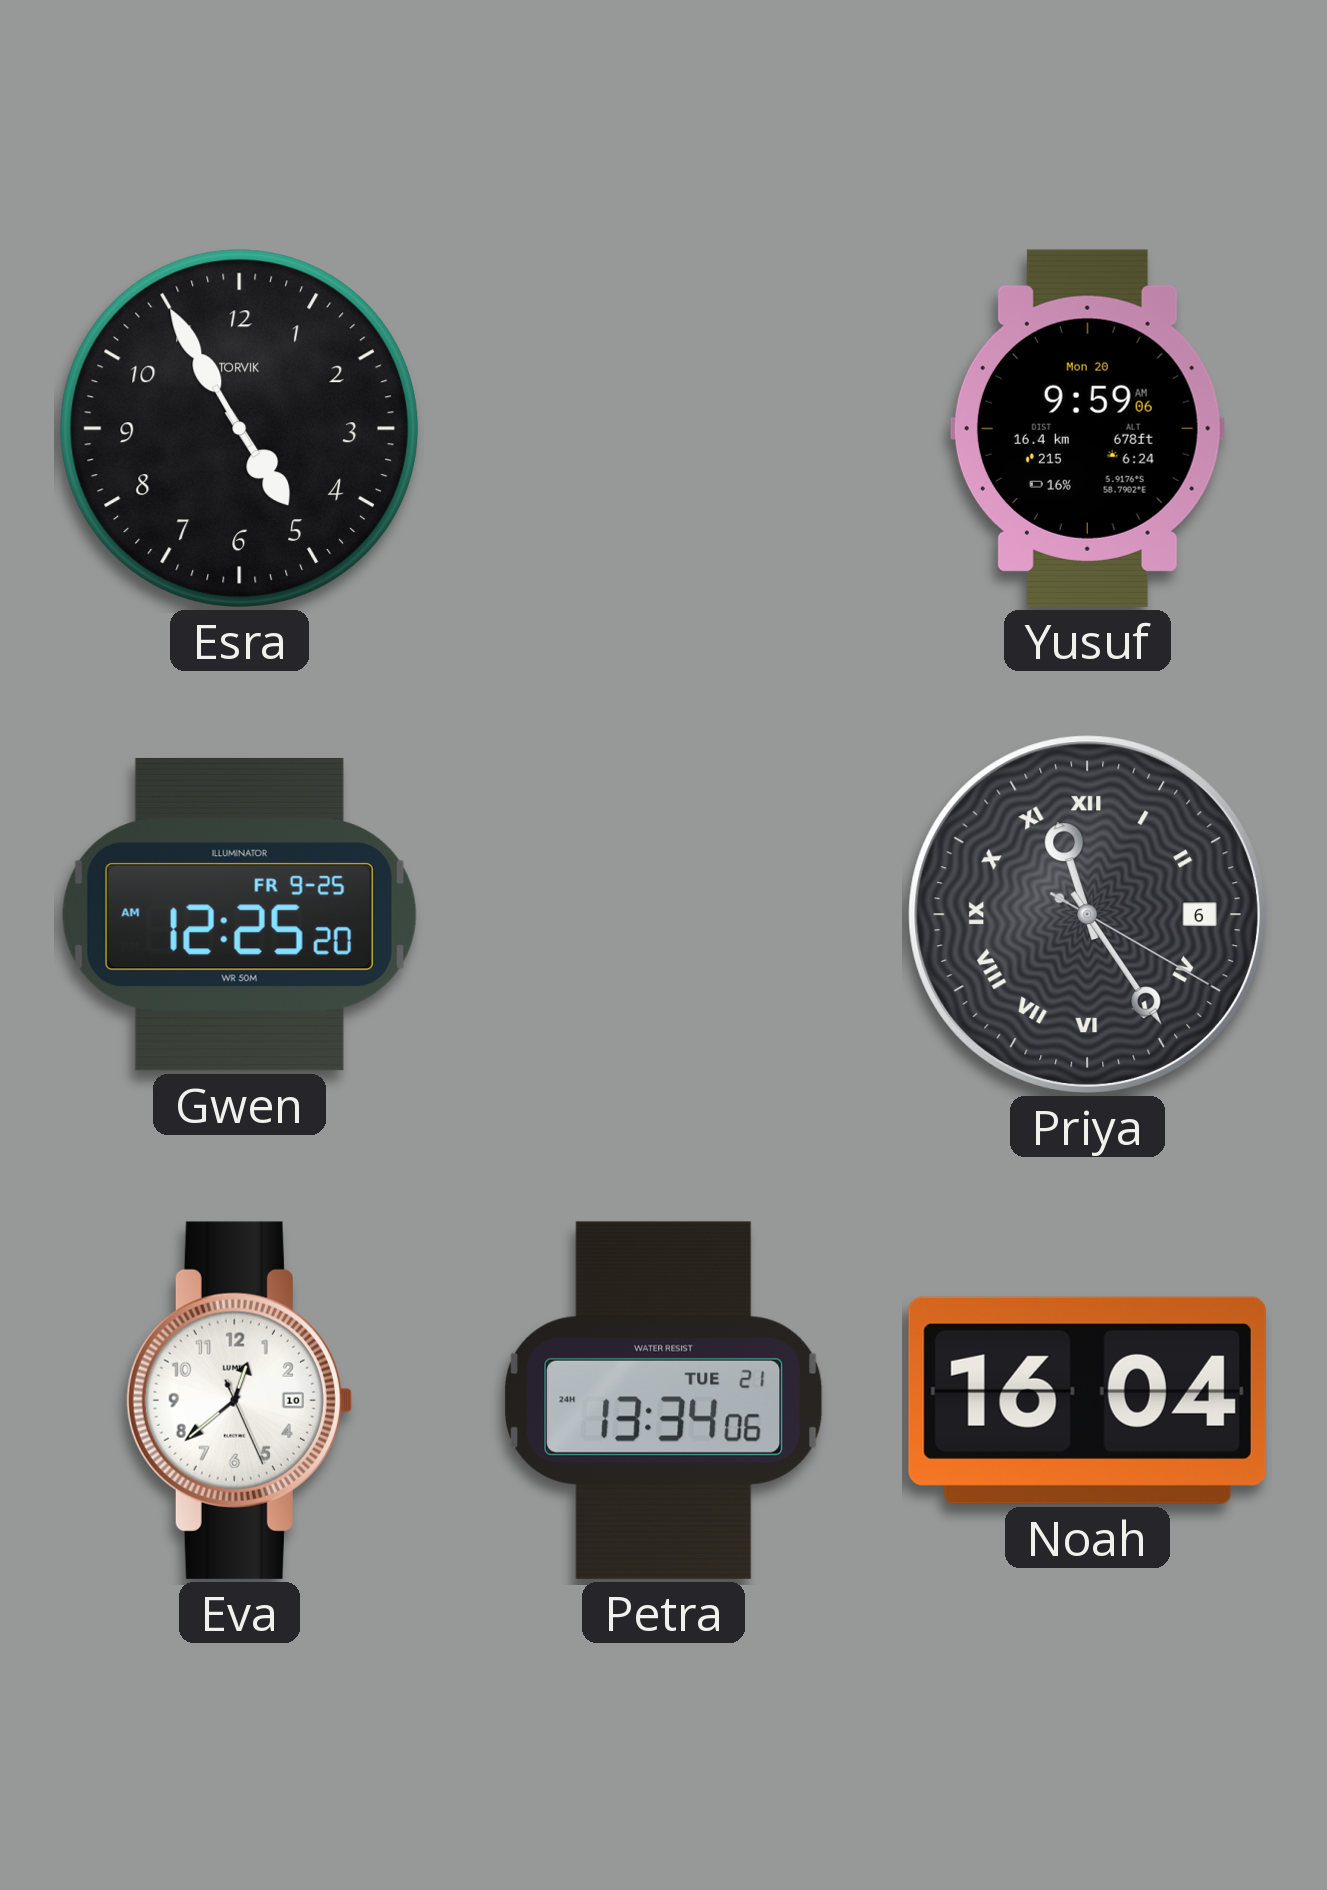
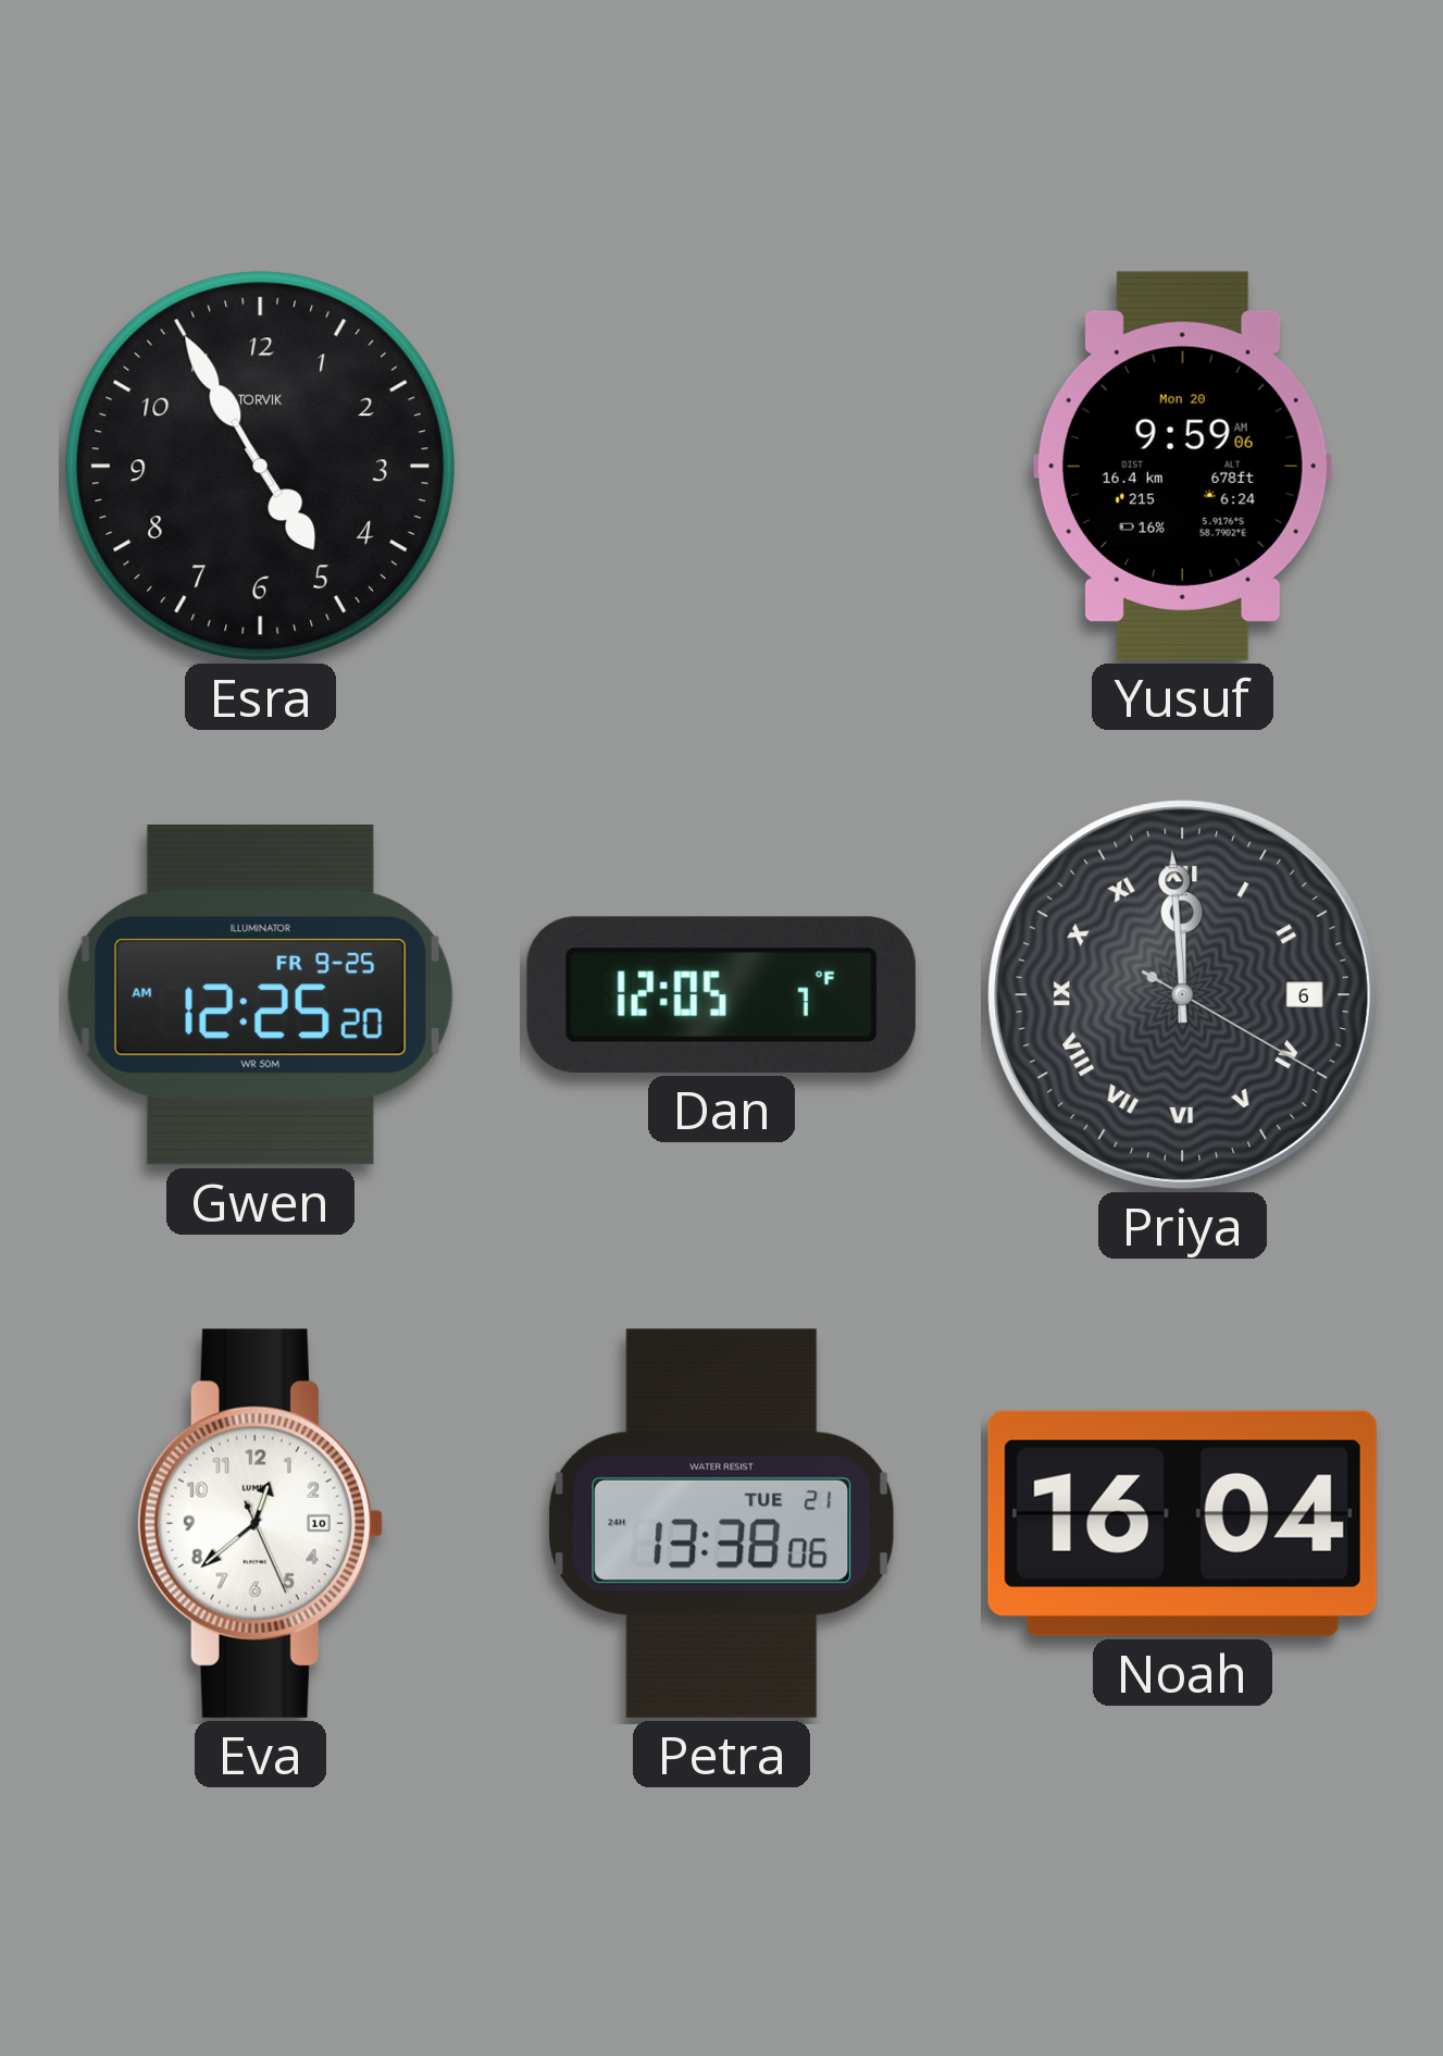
Dan: none -> 12:05
Priya: 11:24 -> 11:59
Petra: 13:34 -> 13:38
